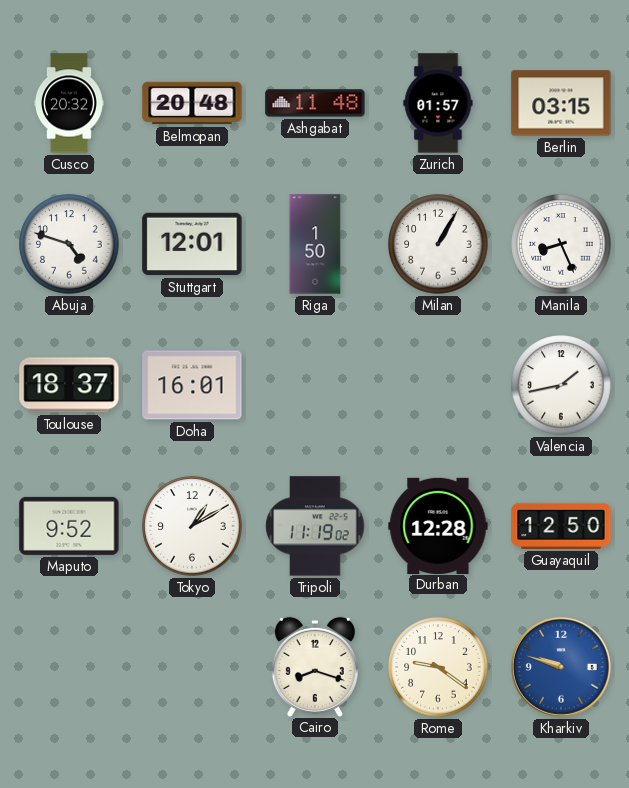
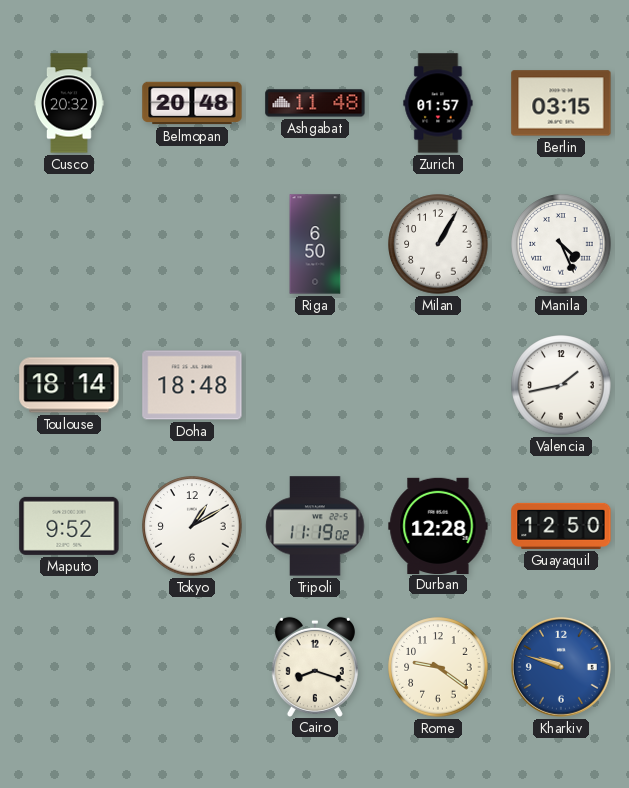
Abuja: 4:48 -> none
Stuttgart: 12:01 -> none
Riga: 1:50 -> 6:50
Manila: 8:26 -> 4:26
Toulouse: 18:37 -> 18:14
Doha: 16:01 -> 18:48
